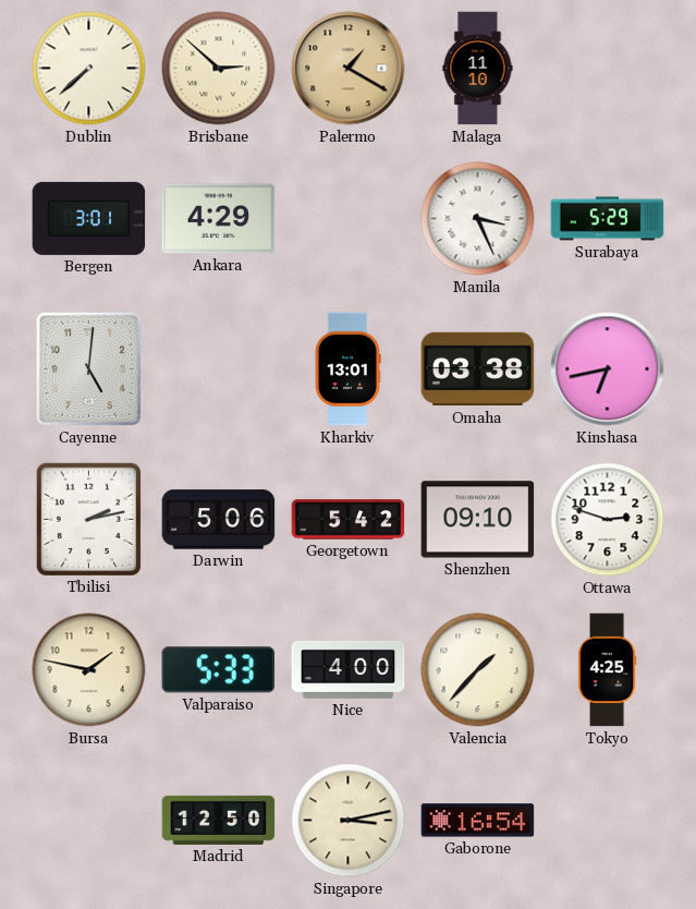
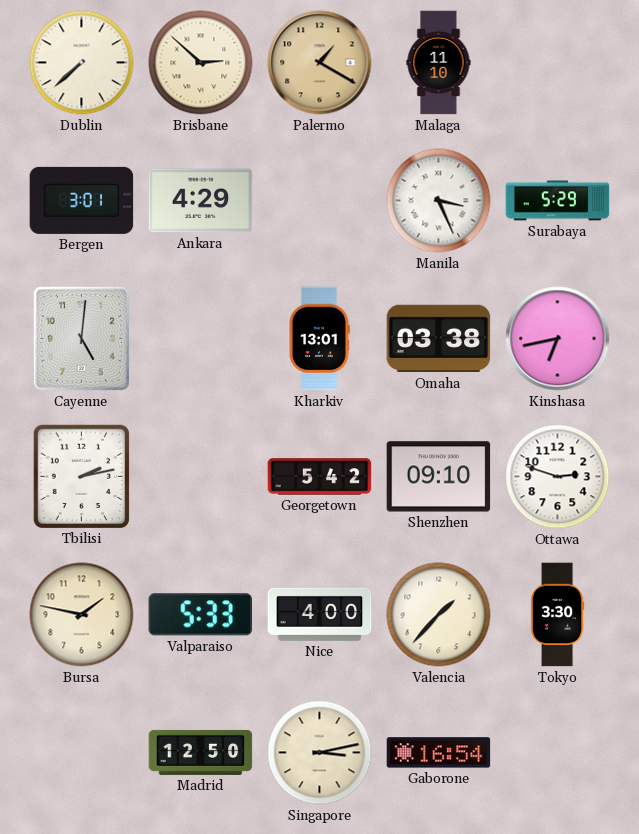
Darwin: 5:06 -> none
Tokyo: 4:25 -> 3:30
